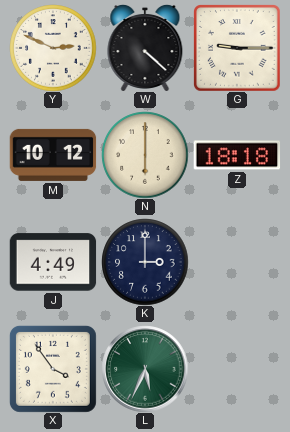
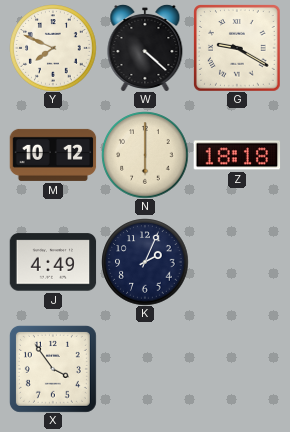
Y: 2:49 -> 7:49
G: 9:15 -> 9:20
K: 3:00 -> 2:04
L: 5:34 -> none
